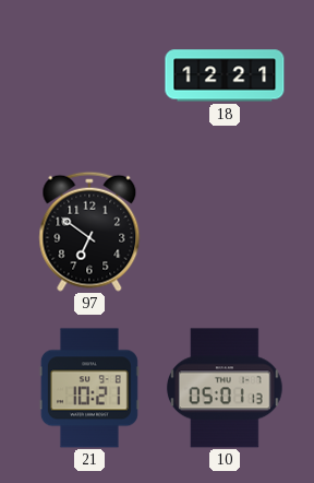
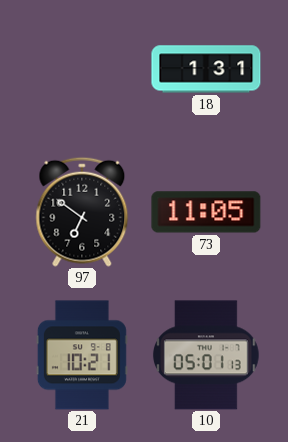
18: 12:21 -> 1:31
73: none -> 11:05
